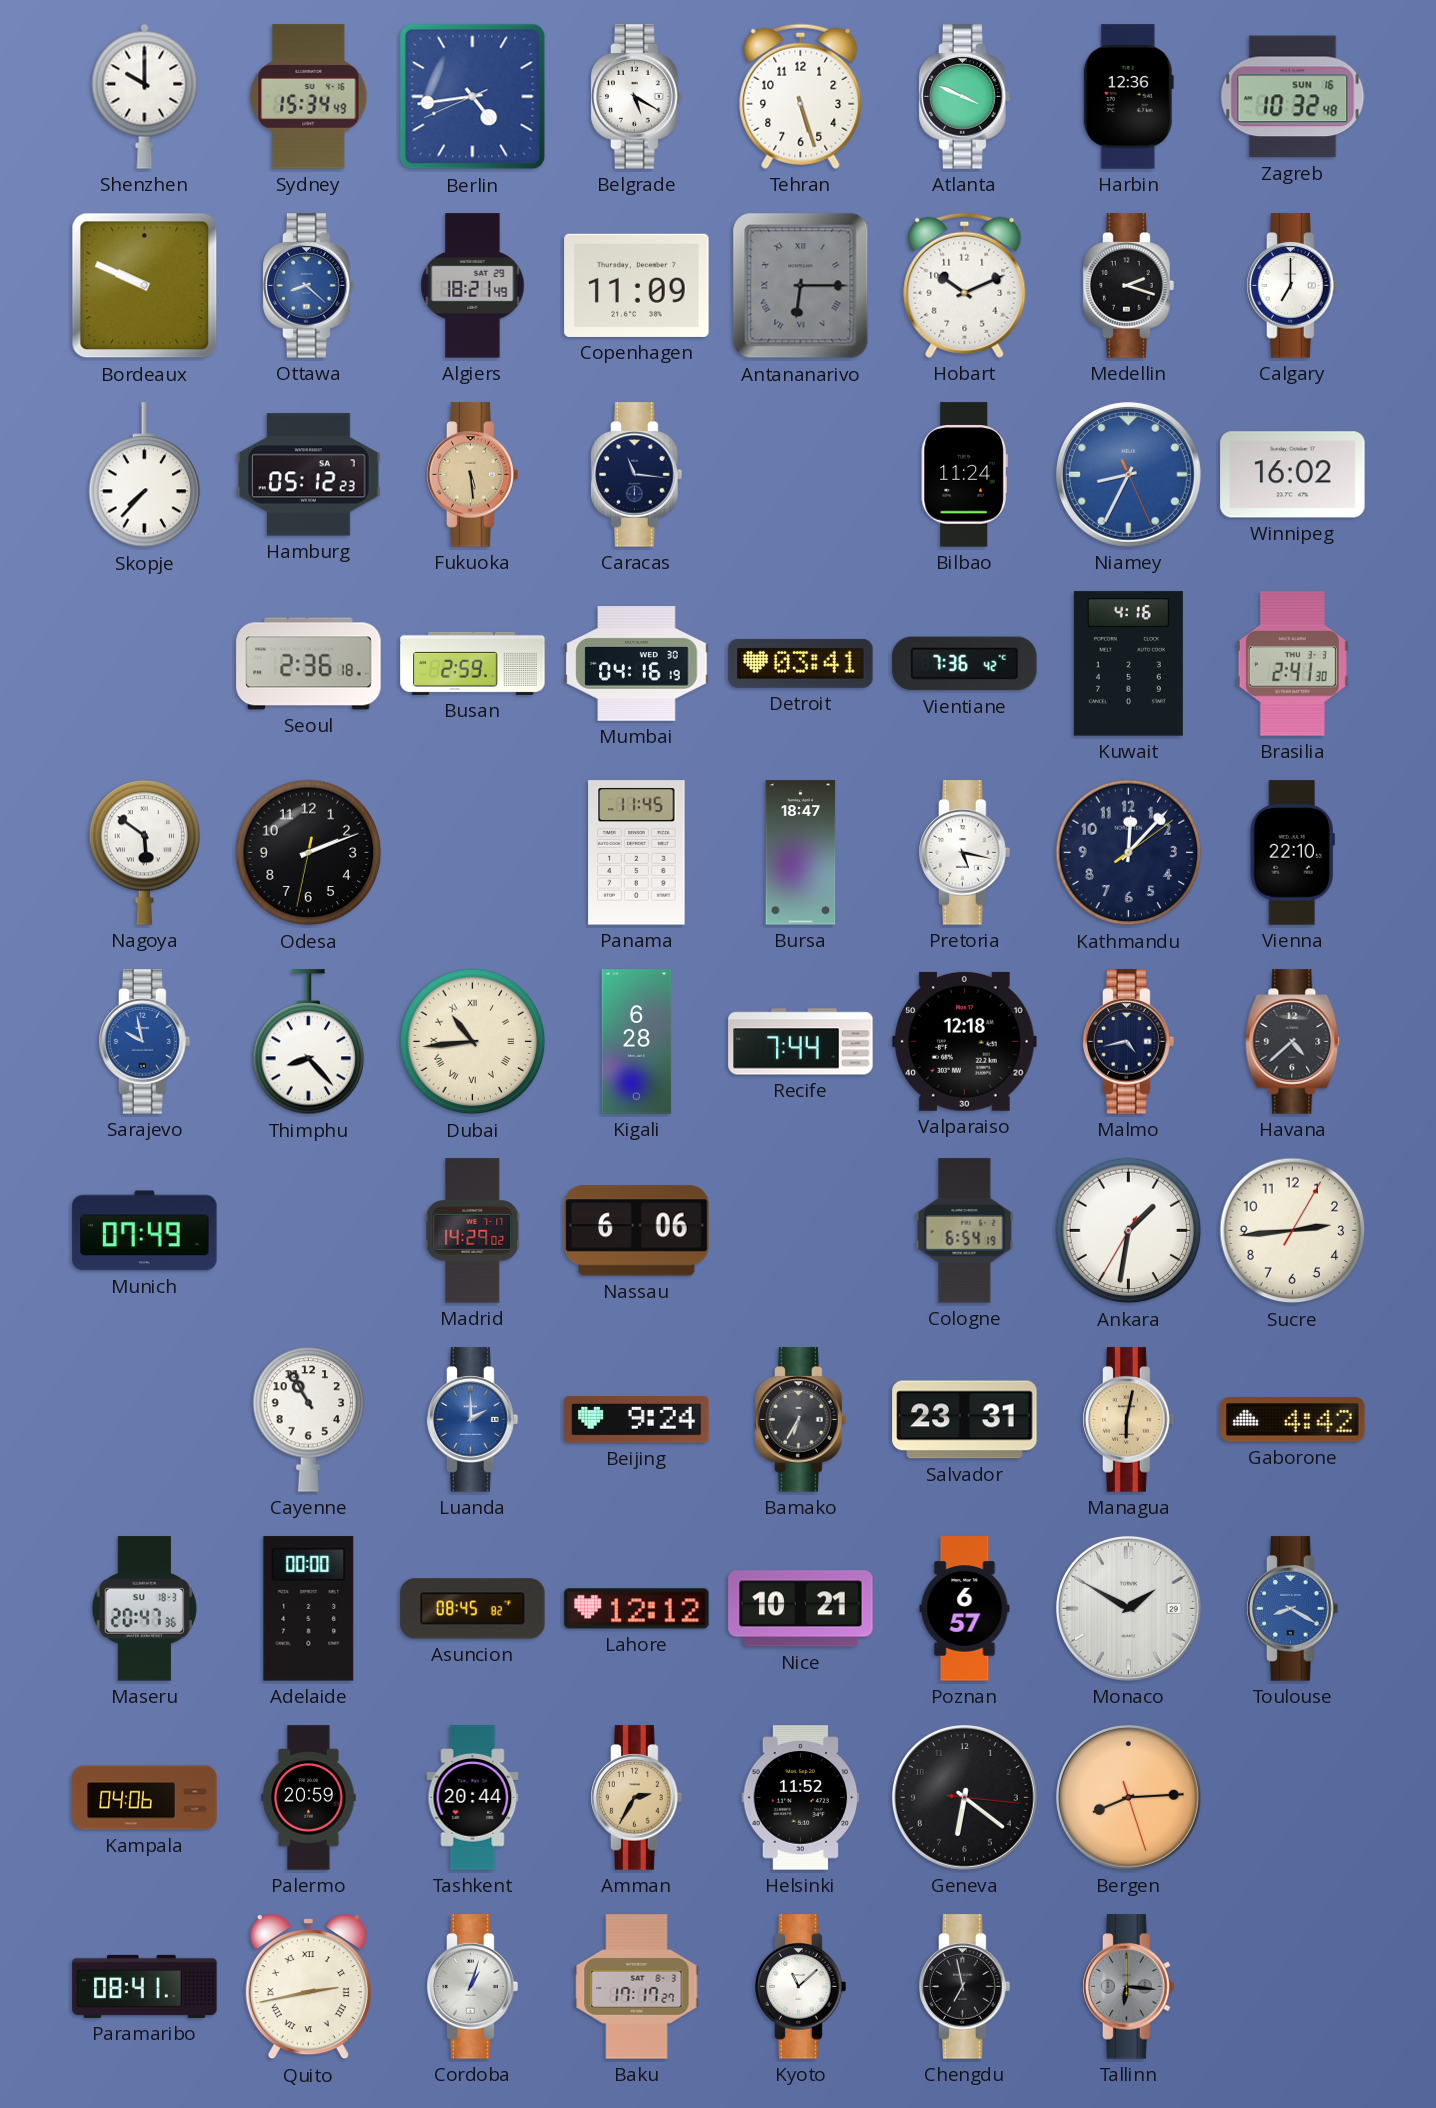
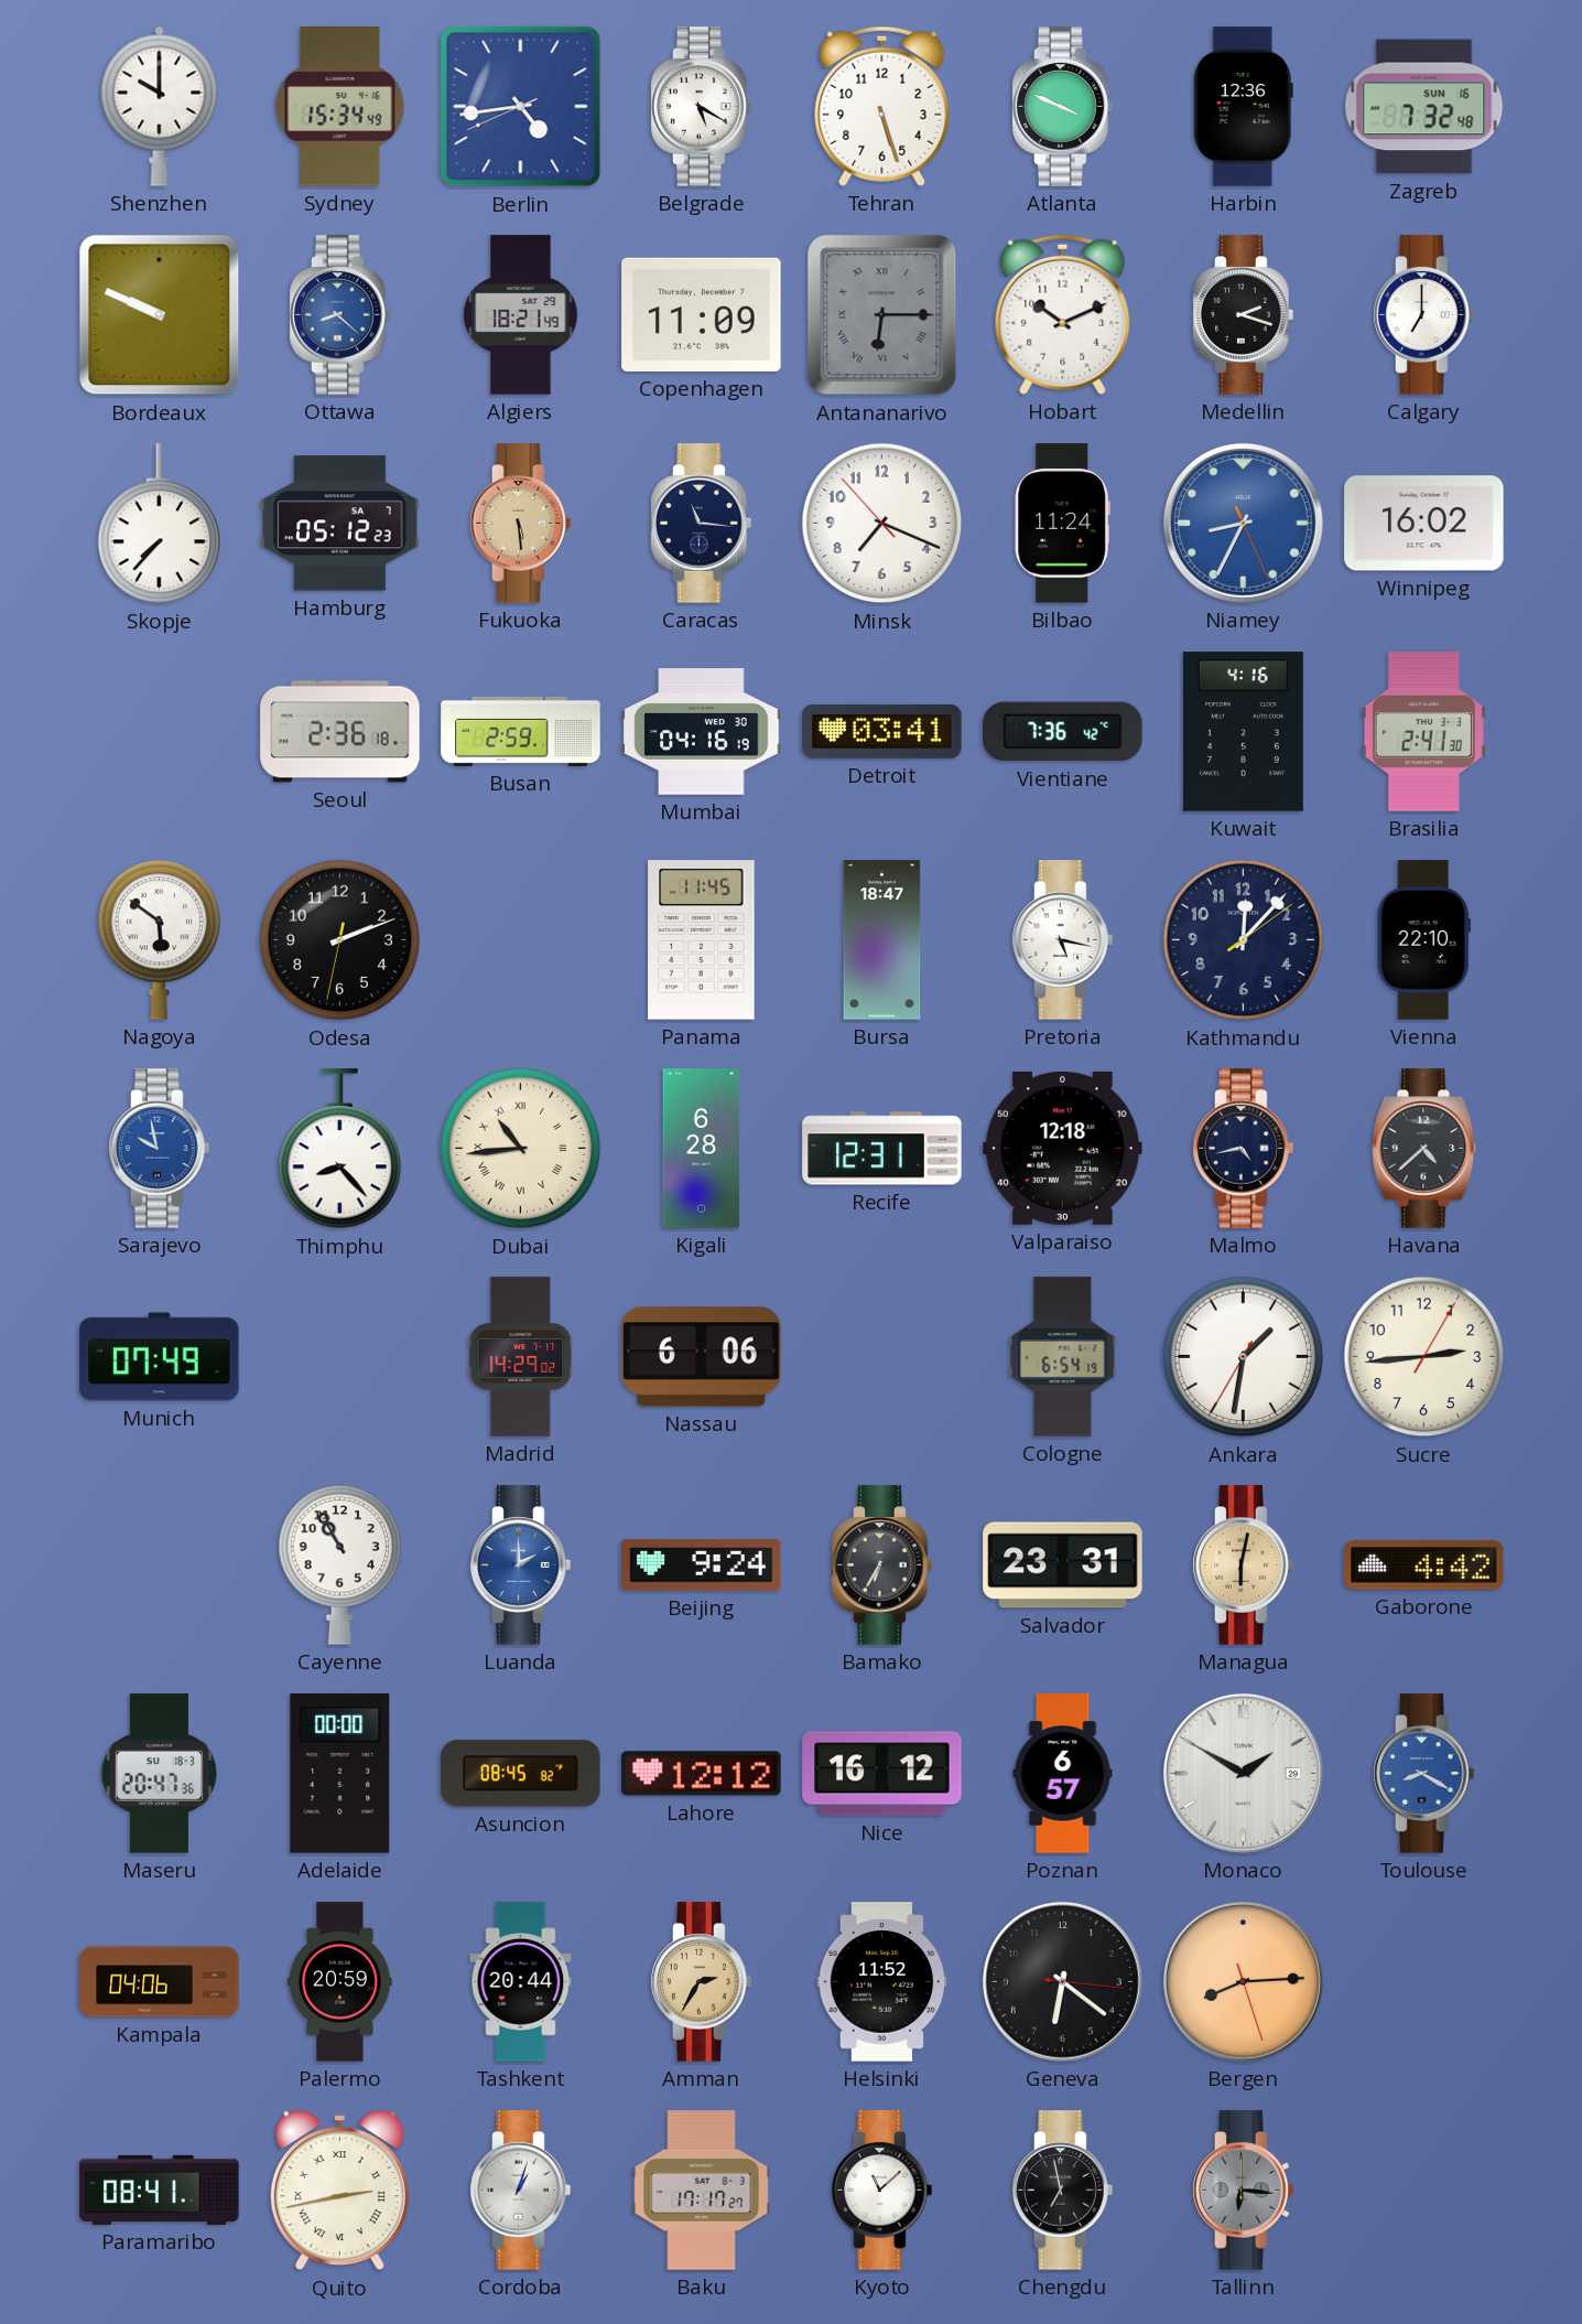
Zagreb: 10:32 -> 7:32
Minsk: none -> 7:18
Recife: 7:44 -> 12:31
Nice: 10:21 -> 16:12
